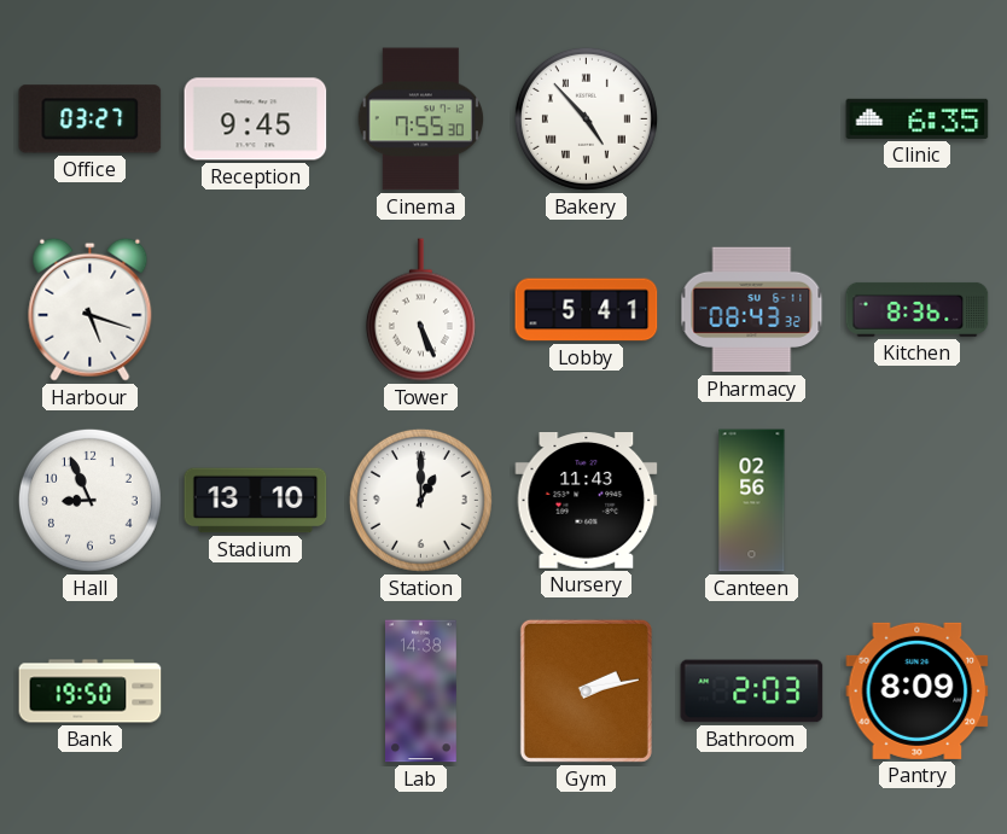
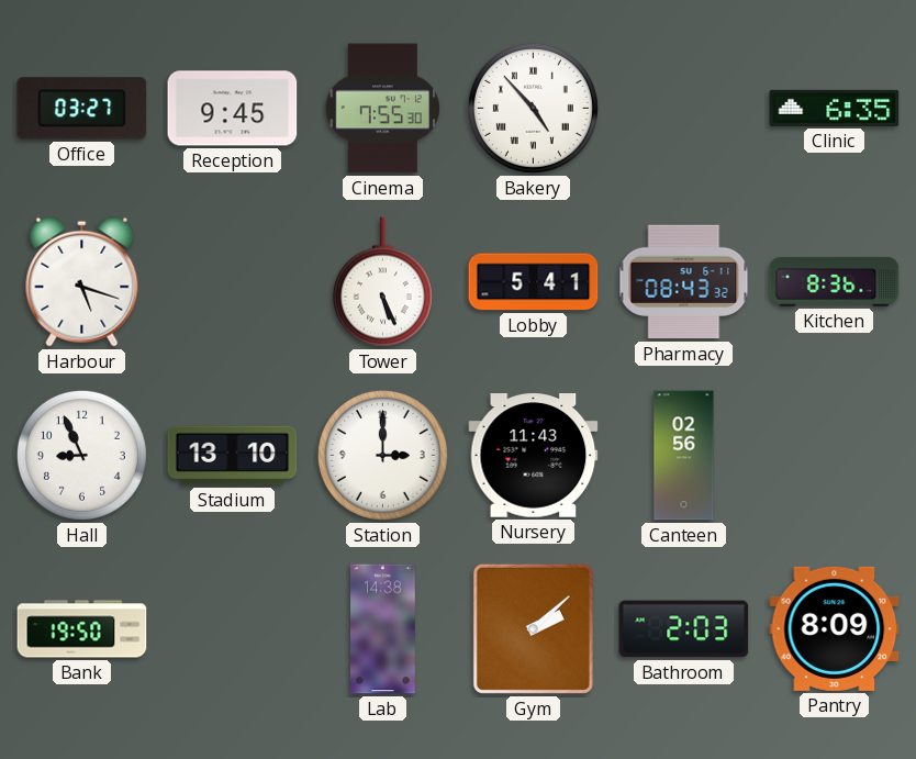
Station: 1:00 -> 3:00
Gym: 2:13 -> 2:08
